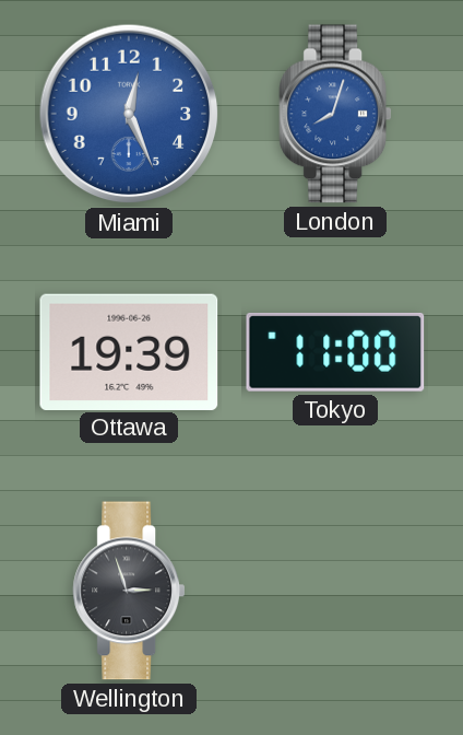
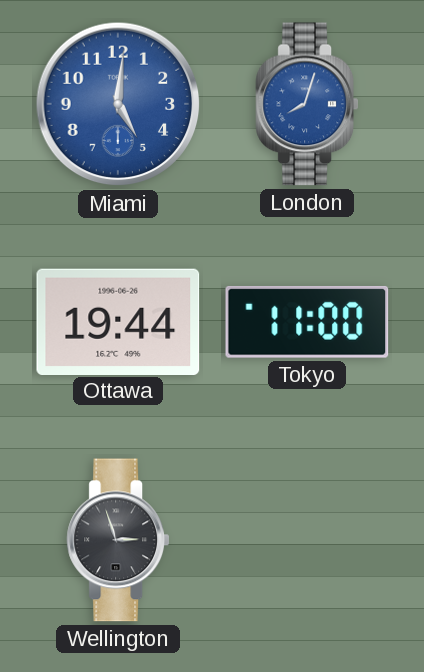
Miami: 12:26 -> 5:01
Ottawa: 19:39 -> 19:44
